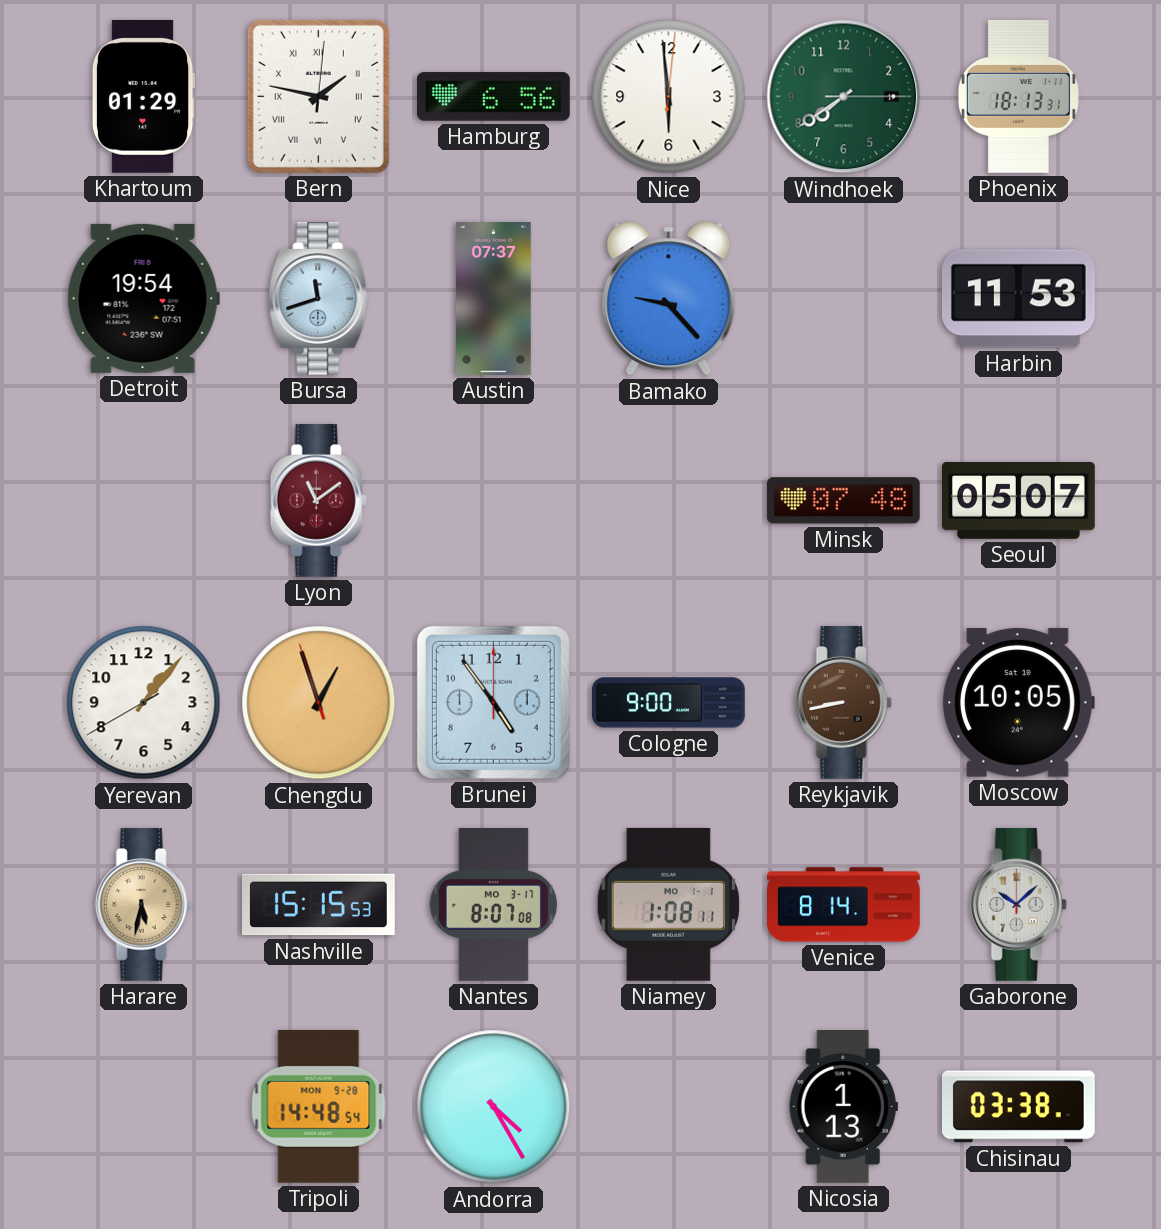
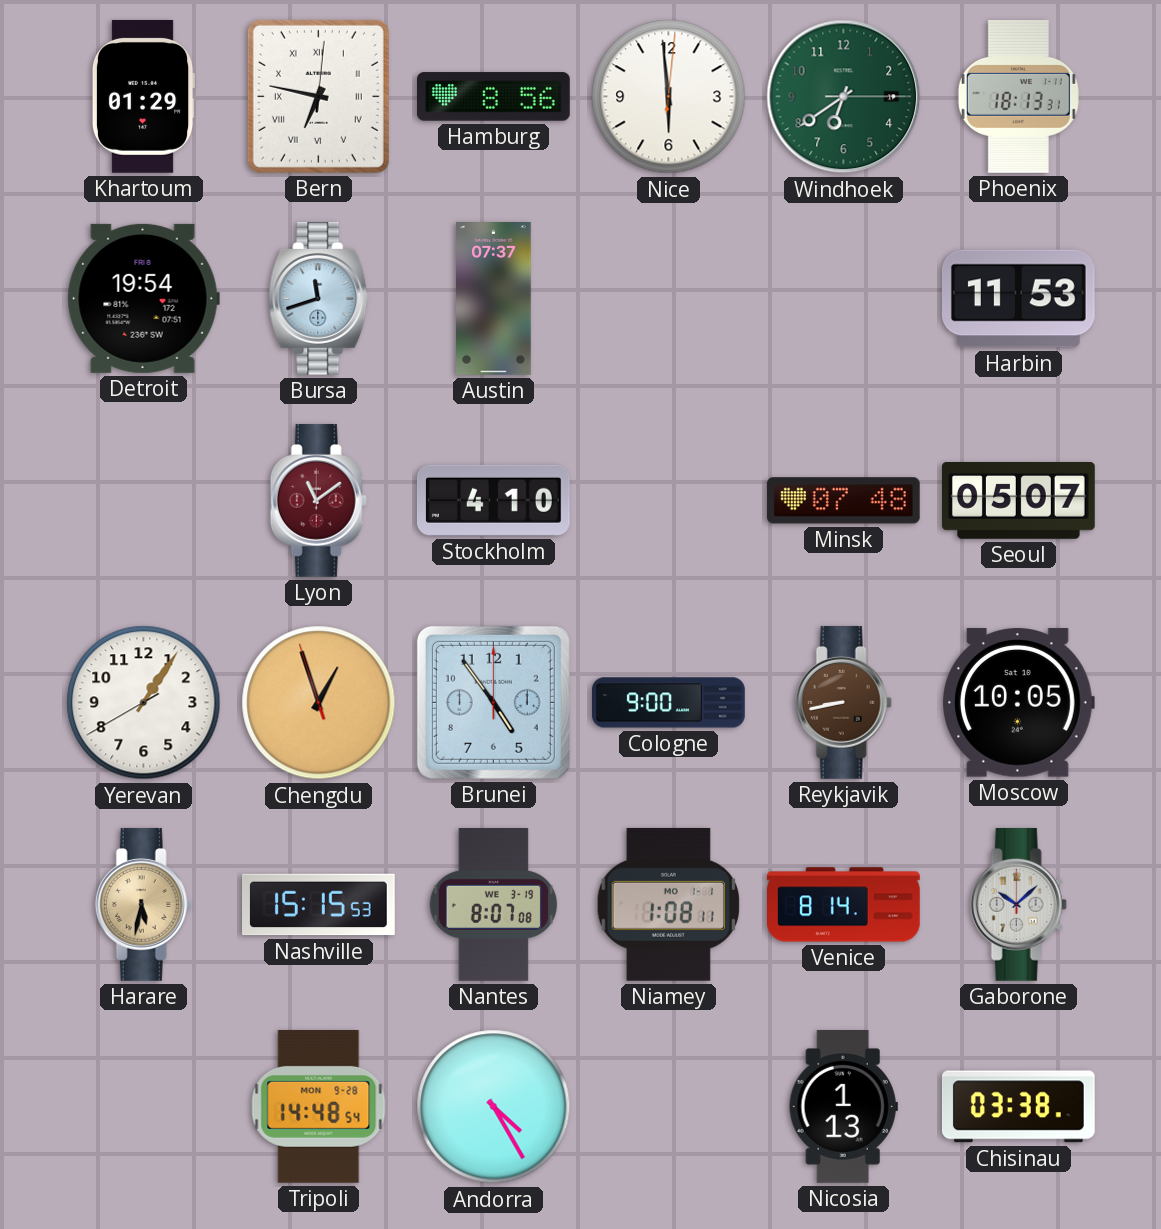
Bern: 1:47 -> 6:47
Hamburg: 6:56 -> 8:56
Windhoek: 7:39 -> 6:39
Bamako: 9:23 -> none
Stockholm: none -> 4:10
Yerevan: 1:06 -> 1:05
Nantes date: MO 3-17 -> WE 3-19
